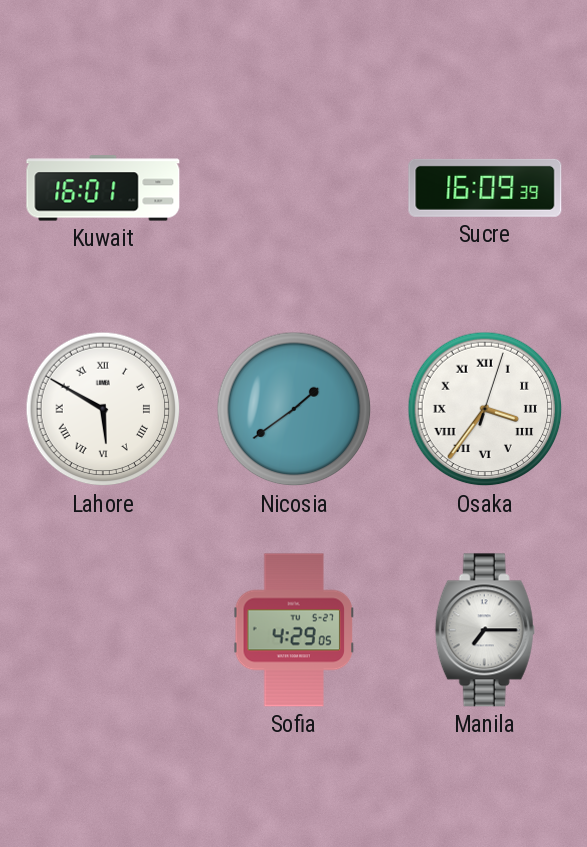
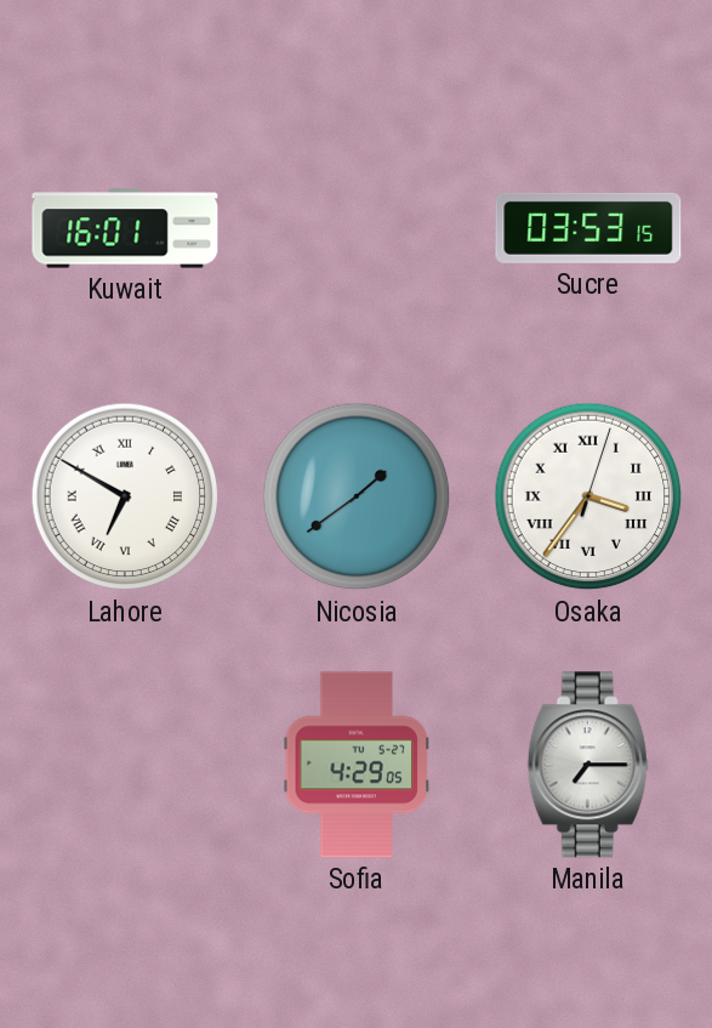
Sucre: 16:09 -> 03:53
Lahore: 5:50 -> 6:50
